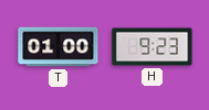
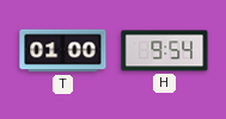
H: 9:23 -> 9:54
